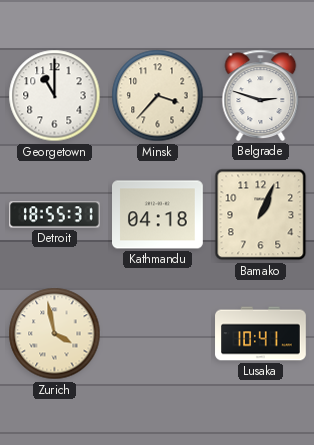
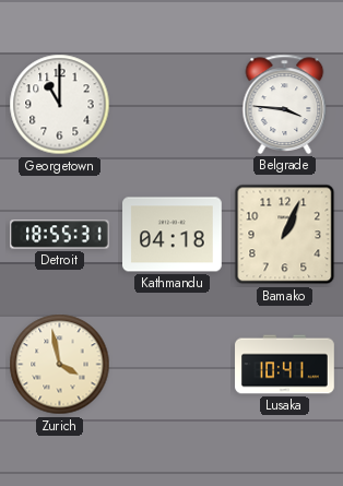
Minsk: 3:37 -> none
Belgrade: 2:48 -> 3:46
